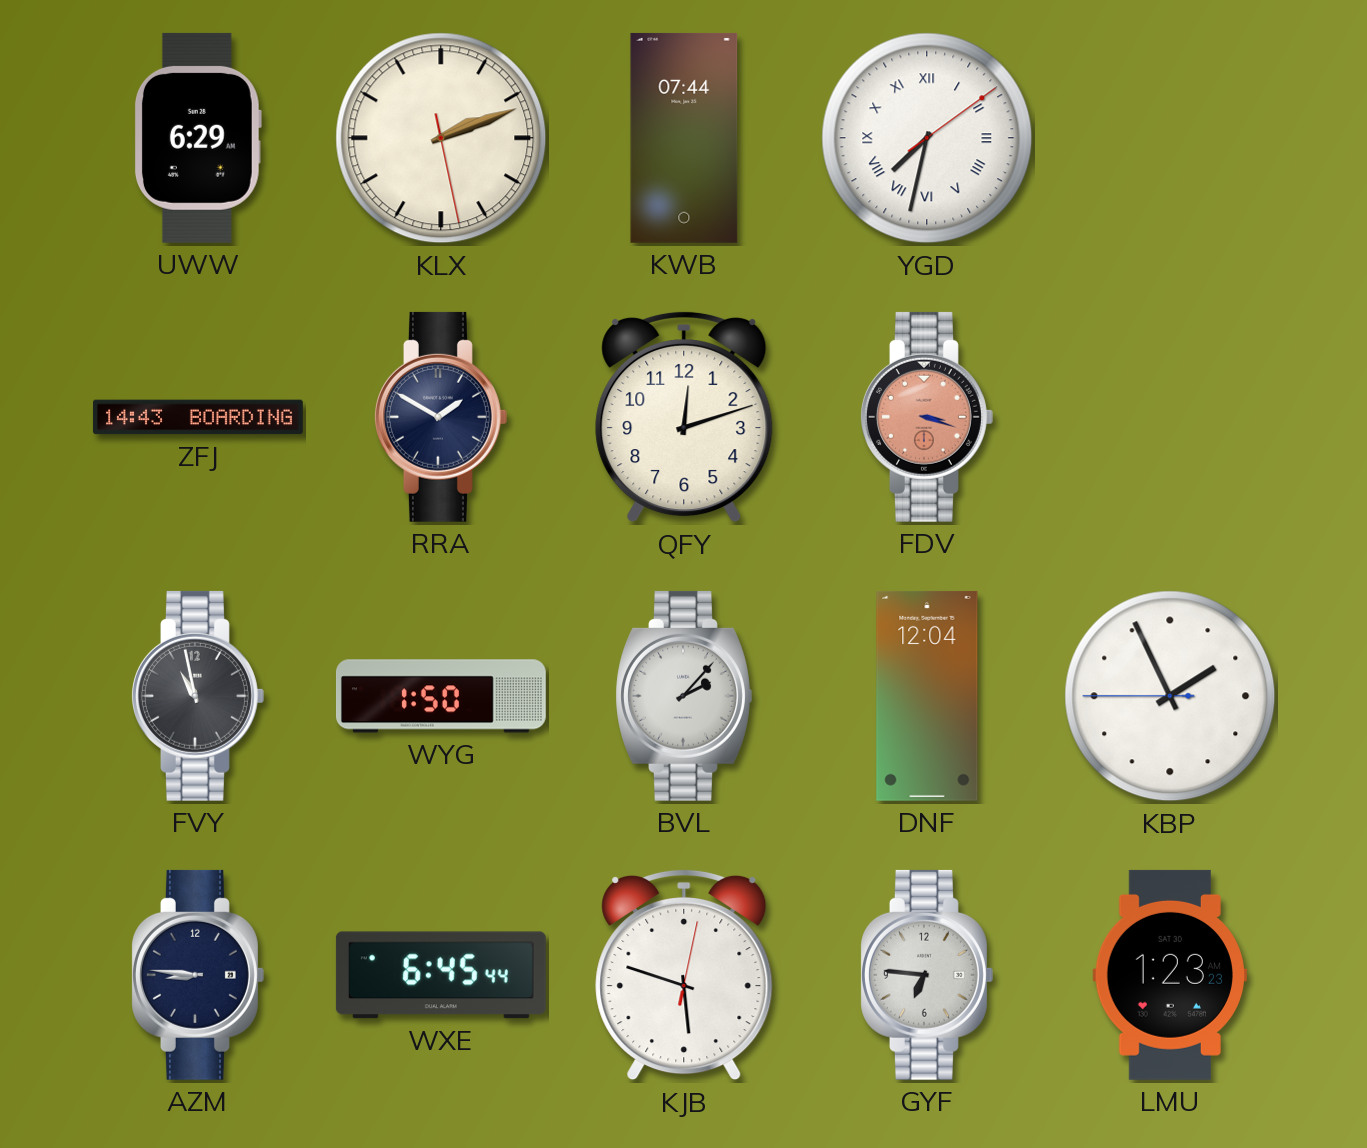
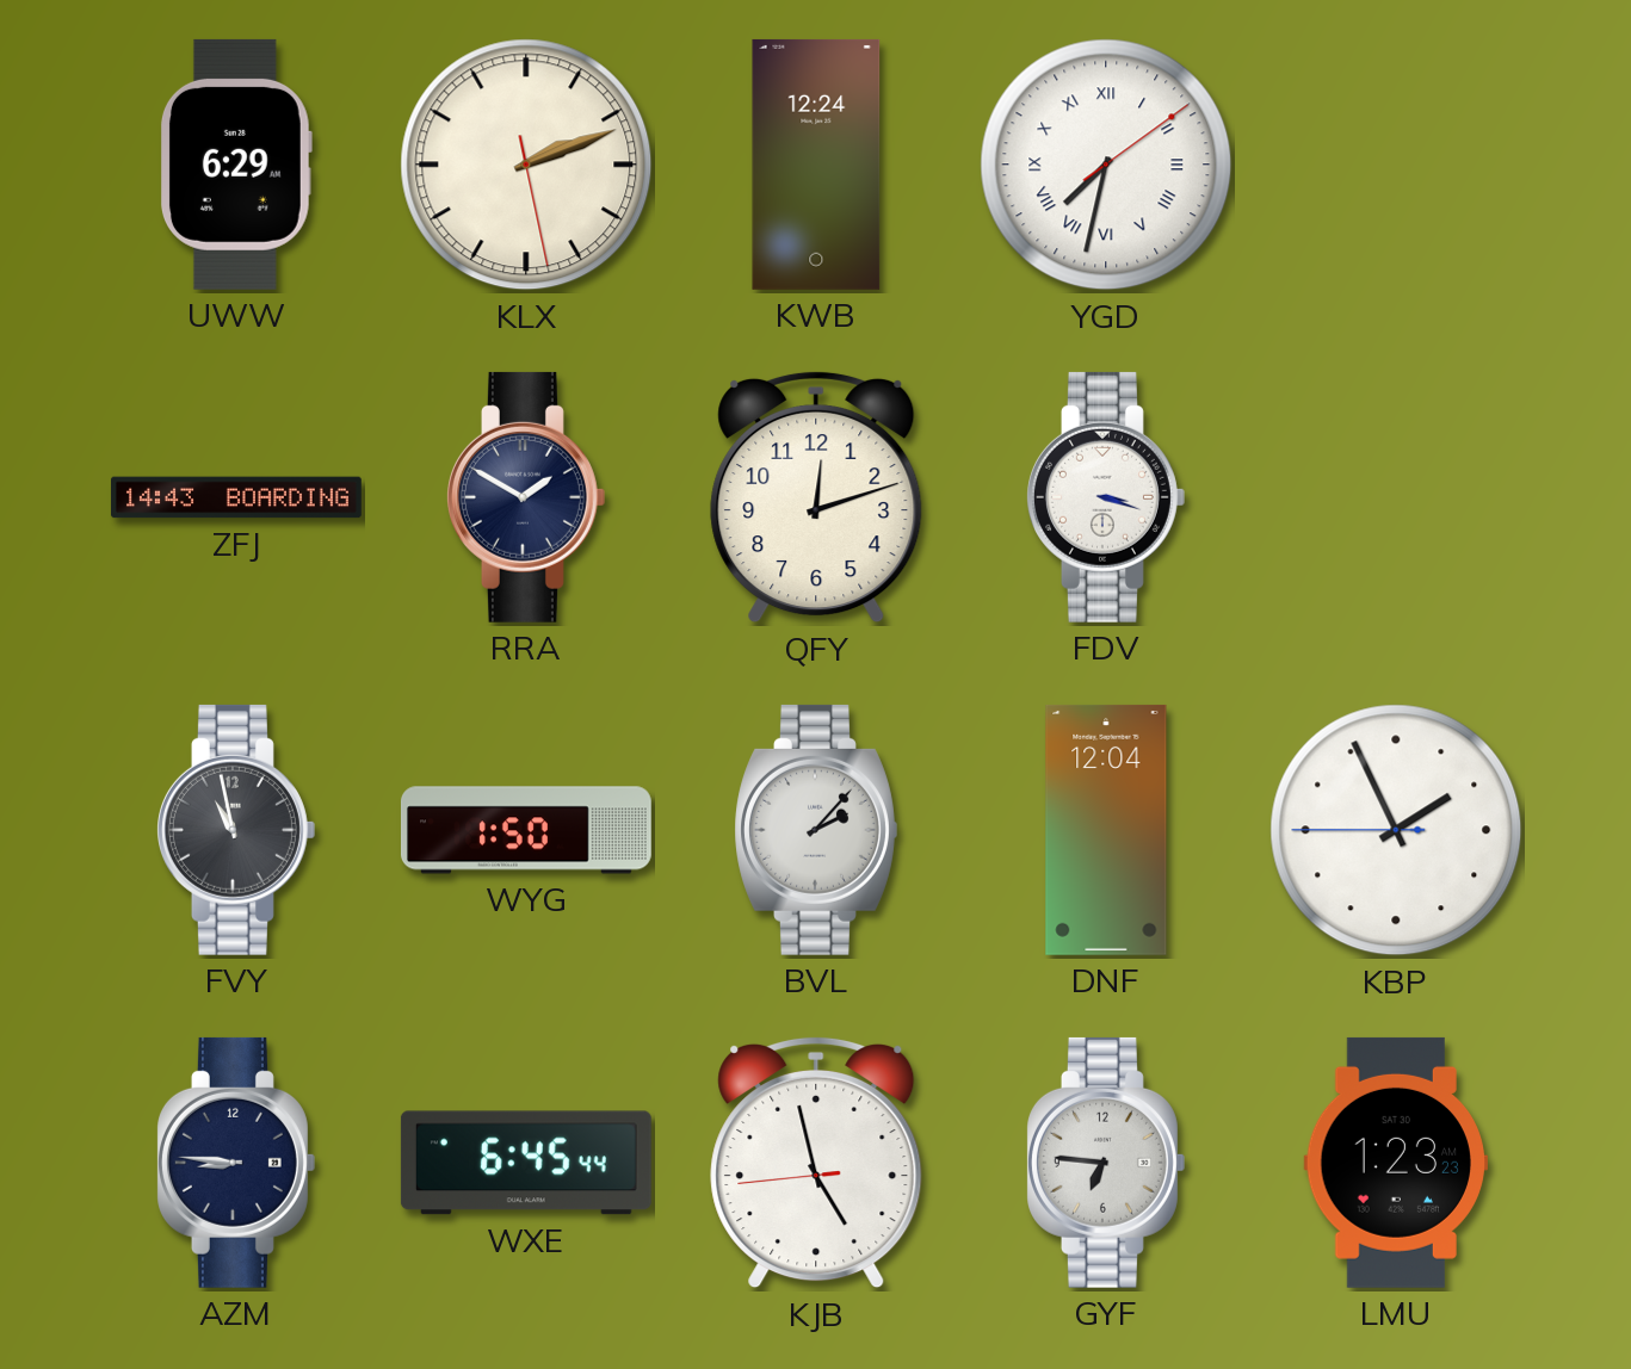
KWB: 07:44 -> 12:24
FDV dial: salmon -> white
KJB: 5:48 -> 4:57
